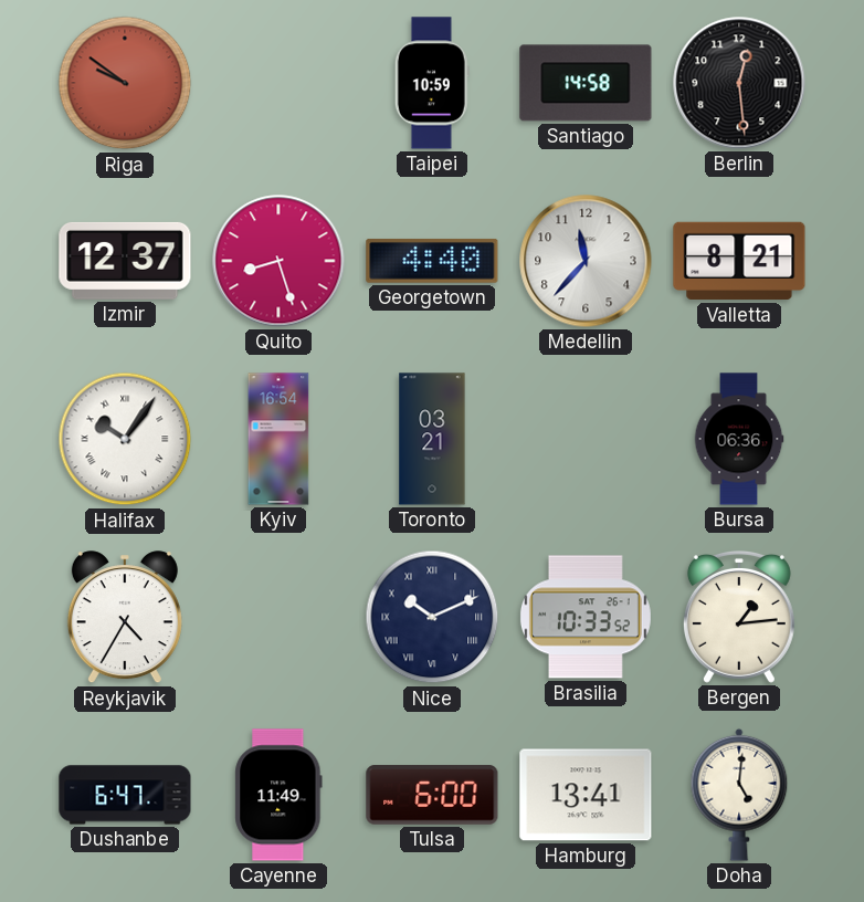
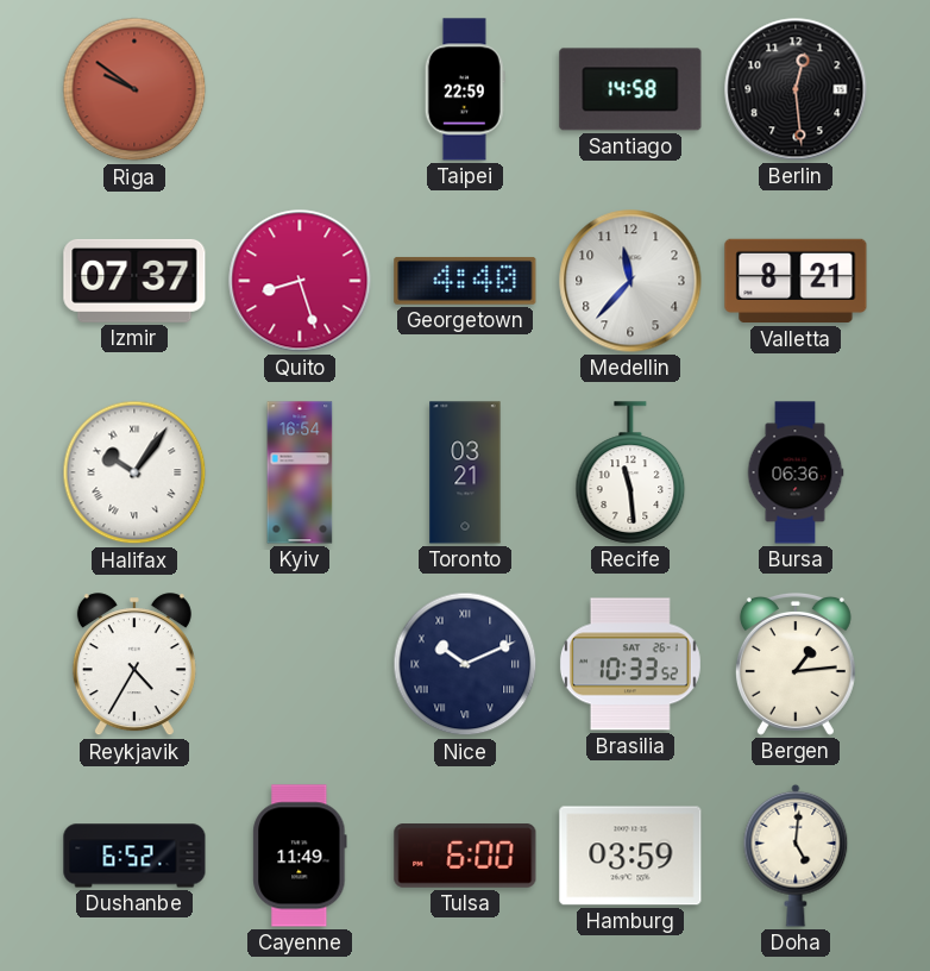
Taipei: 10:59 -> 22:59
Izmir: 12:37 -> 07:37
Recife: none -> 11:29
Dushanbe: 6:47 -> 6:52
Hamburg: 13:41 -> 03:59
